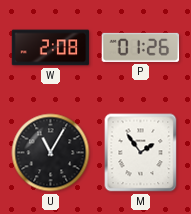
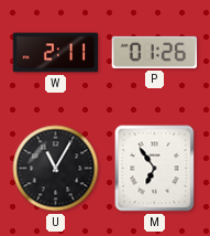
W: 2:08 -> 2:11
M: 1:54 -> 6:54
